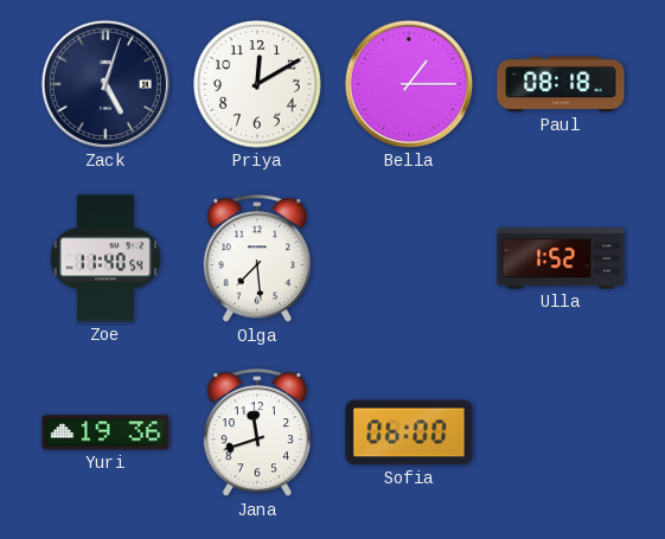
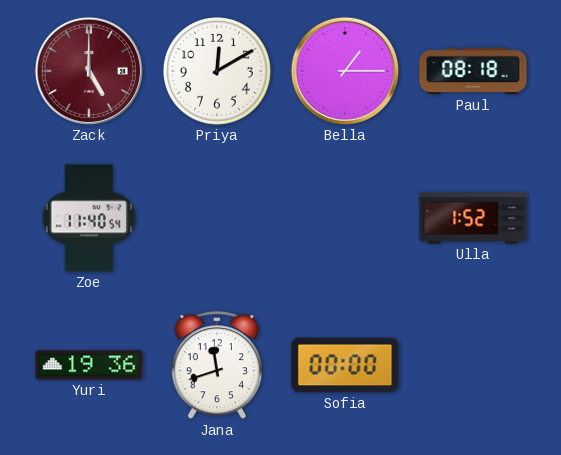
Zack: 5:03 -> 5:00
Zack dial: navy -> burgundy
Olga: 7:29 -> none
Sofia: 06:00 -> 00:00
